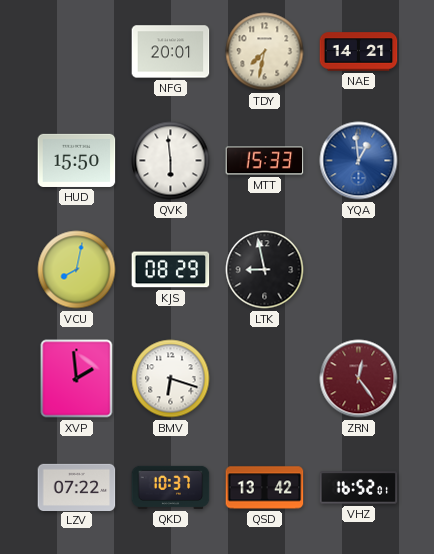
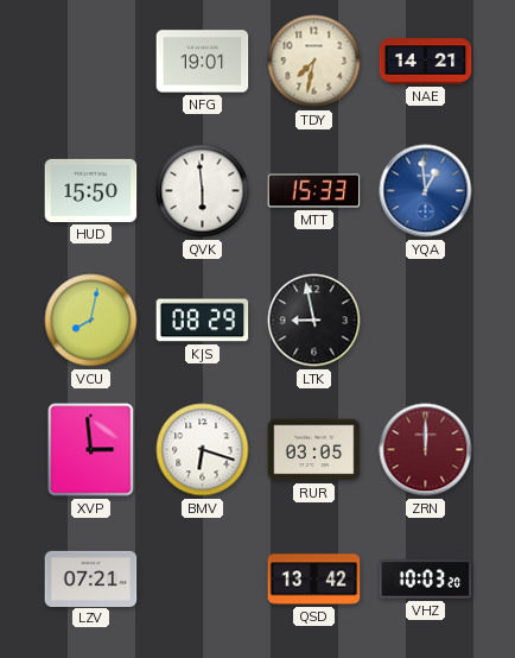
NFG: 20:01 -> 19:01
XVP: 1:59 -> 2:59
RUR: none -> 03:05
ZRN: 12:24 -> 12:00
LZV: 07:22 -> 07:21
QKD: 10:37 -> none
VHZ: 16:52 -> 10:03
